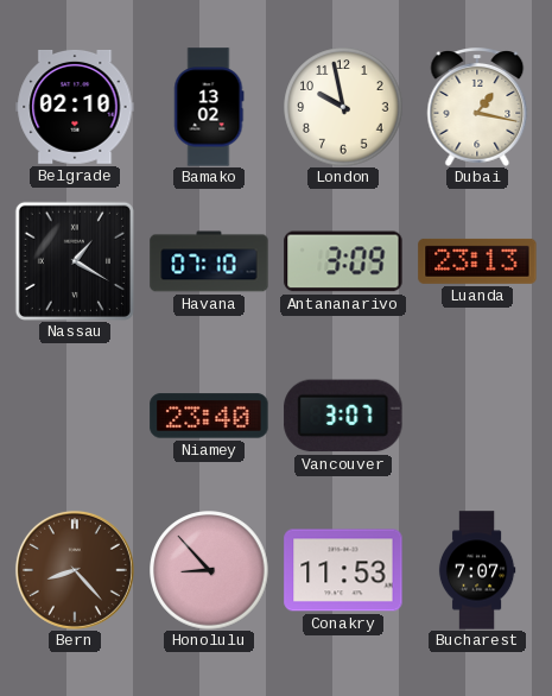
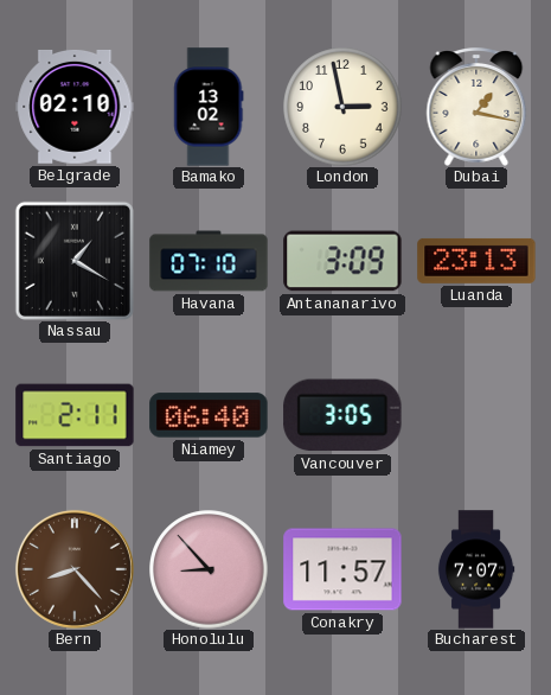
London: 9:58 -> 2:58
Santiago: none -> 2:11
Niamey: 23:40 -> 06:40
Vancouver: 3:07 -> 3:05
Conakry: 11:53 -> 11:57
